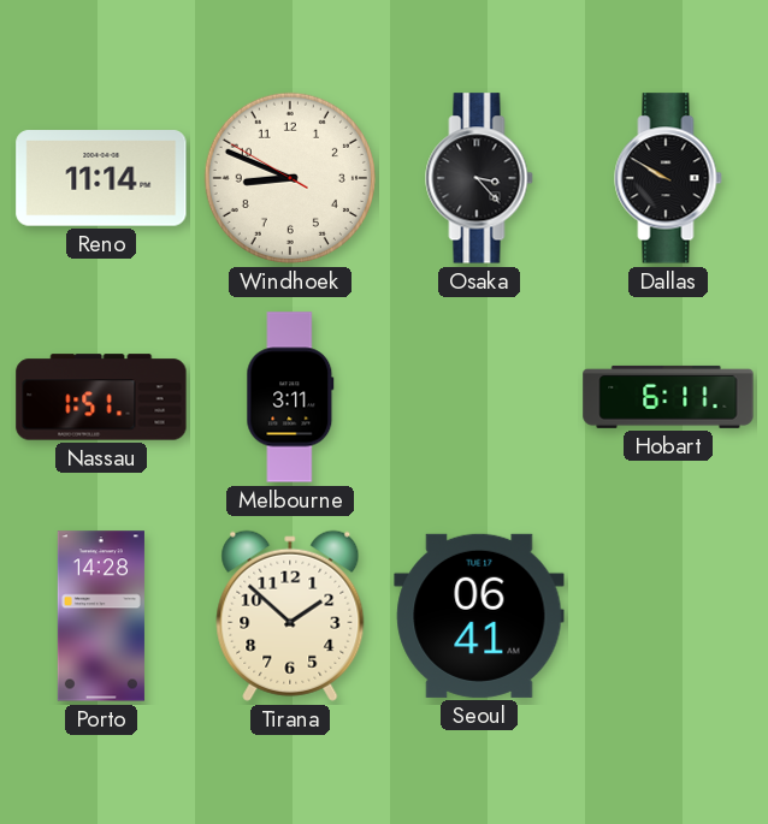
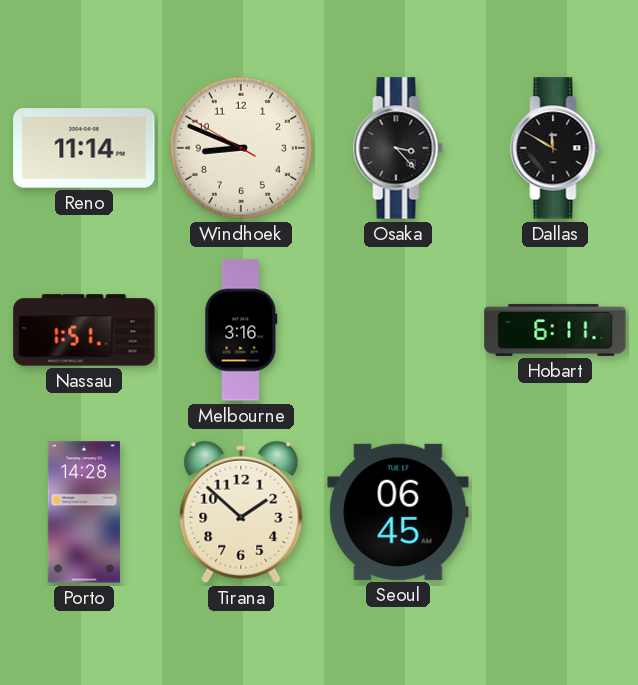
Dallas: 9:50 -> 11:50
Melbourne: 3:11 -> 3:16
Seoul: 06:41 -> 06:45
